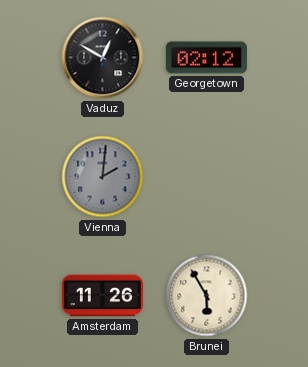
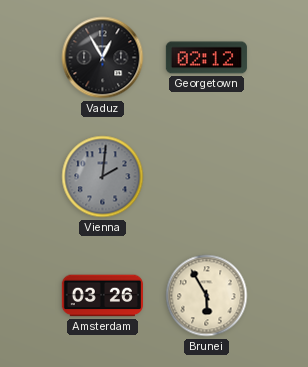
Vaduz: 12:50 -> 12:55
Amsterdam: 11:26 -> 03:26
